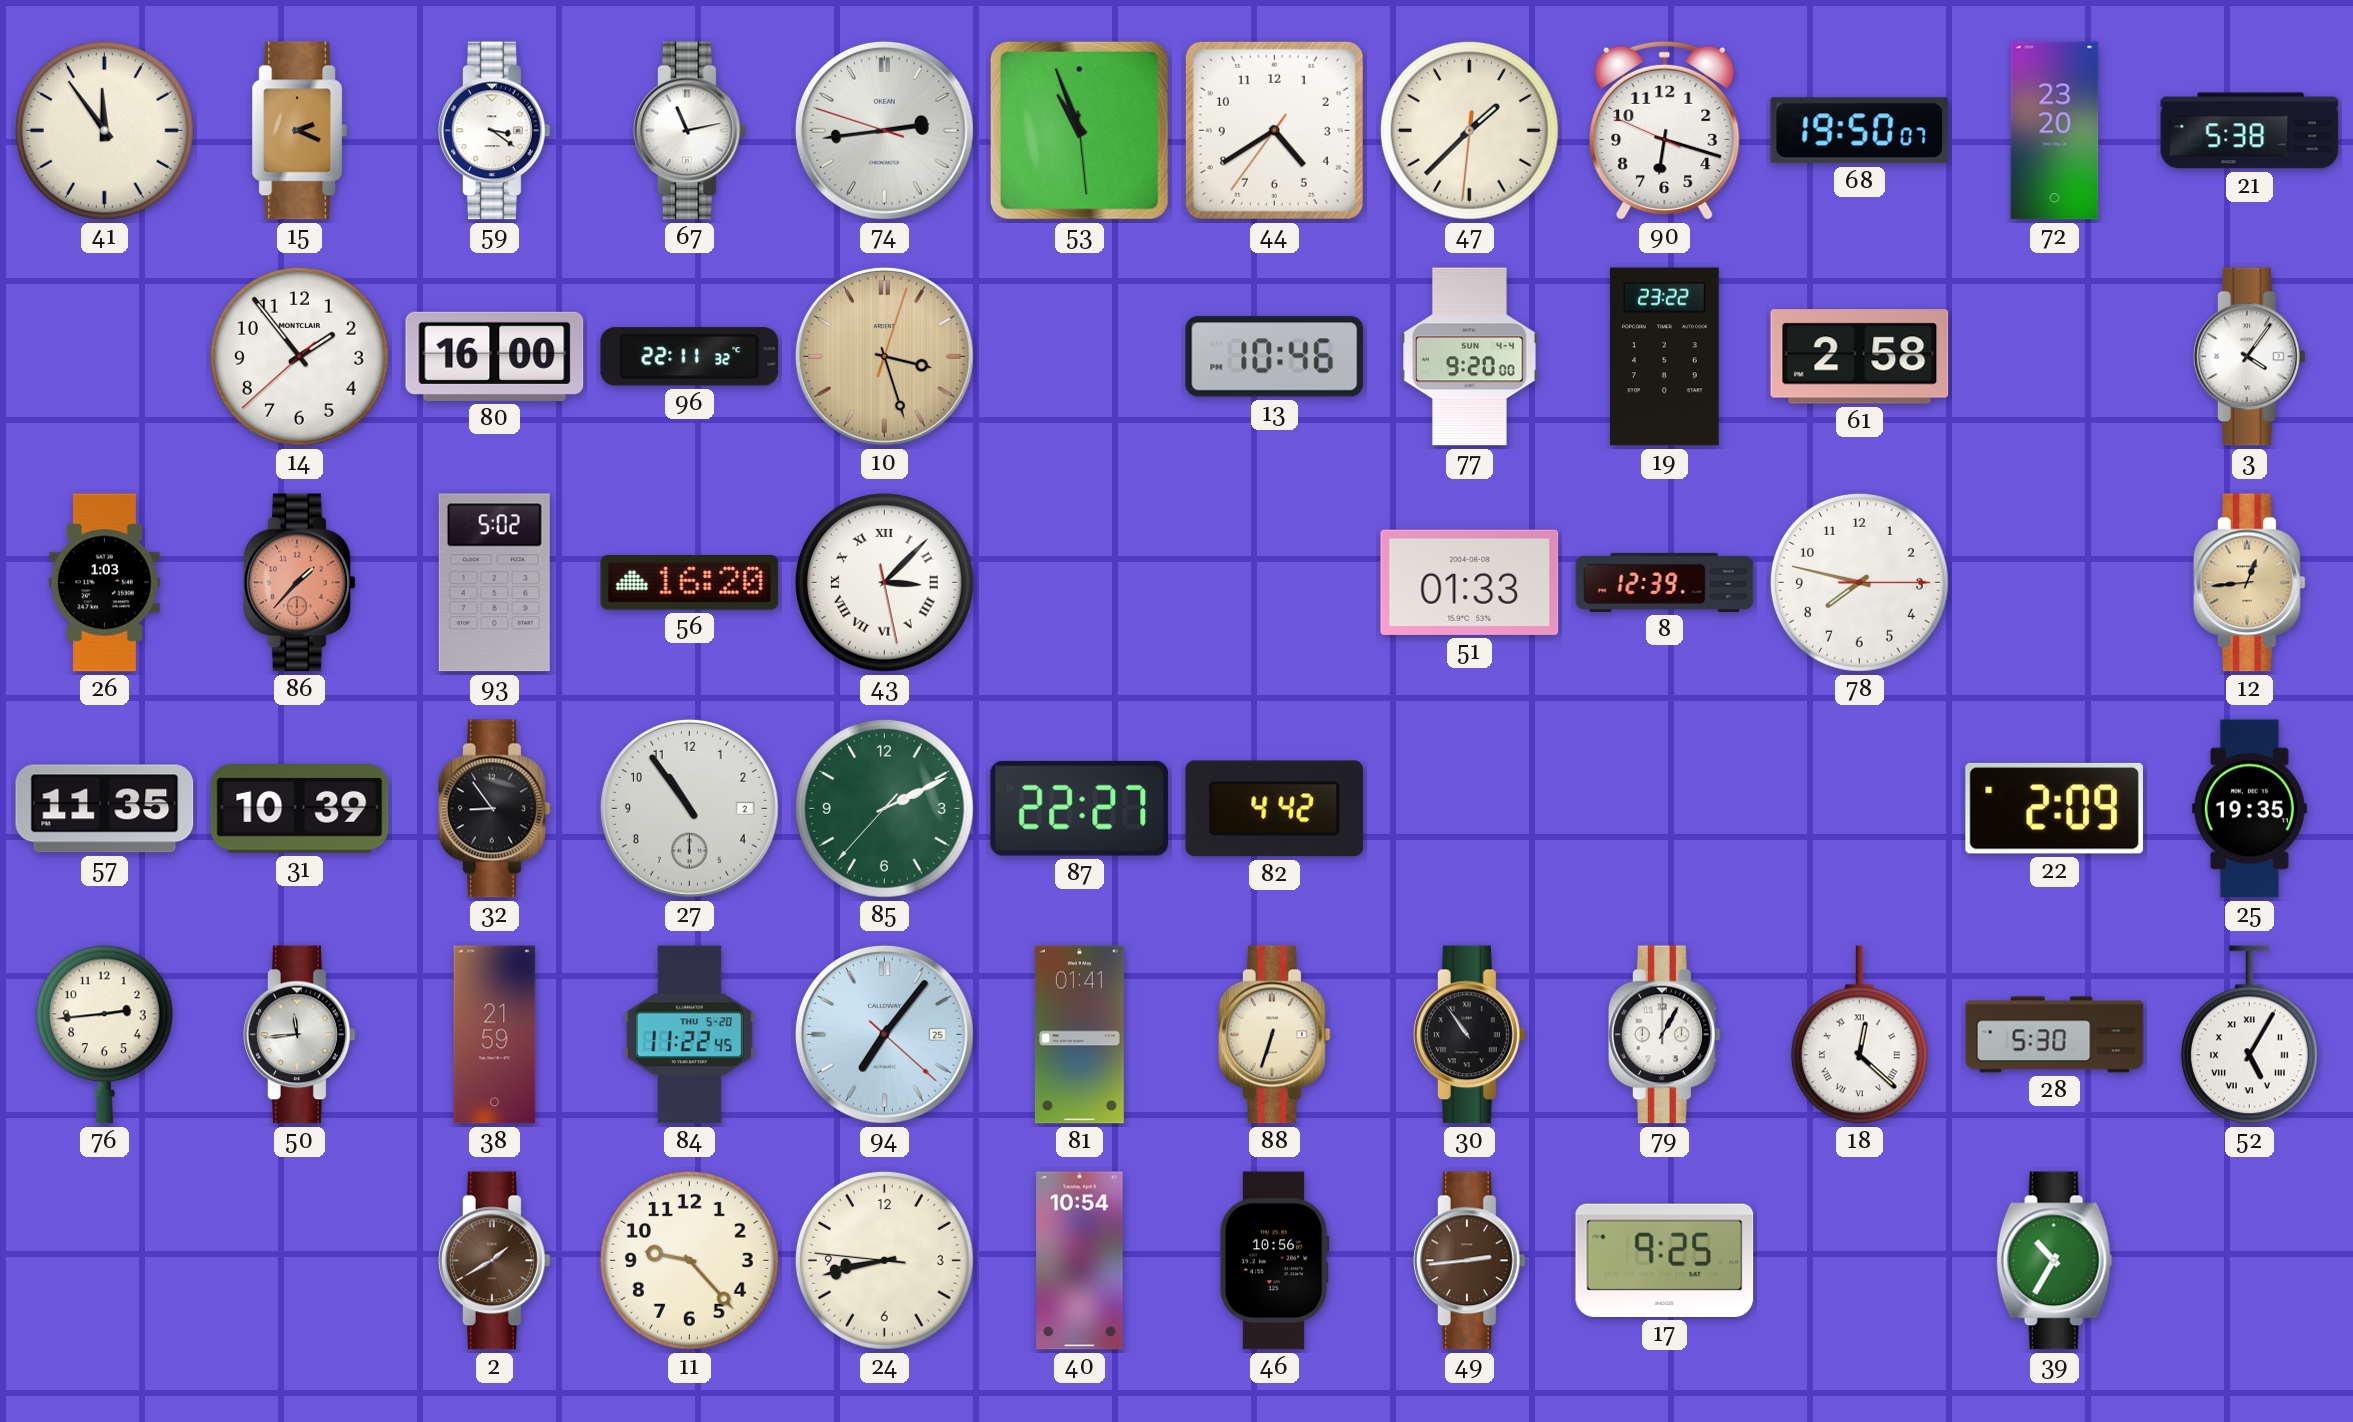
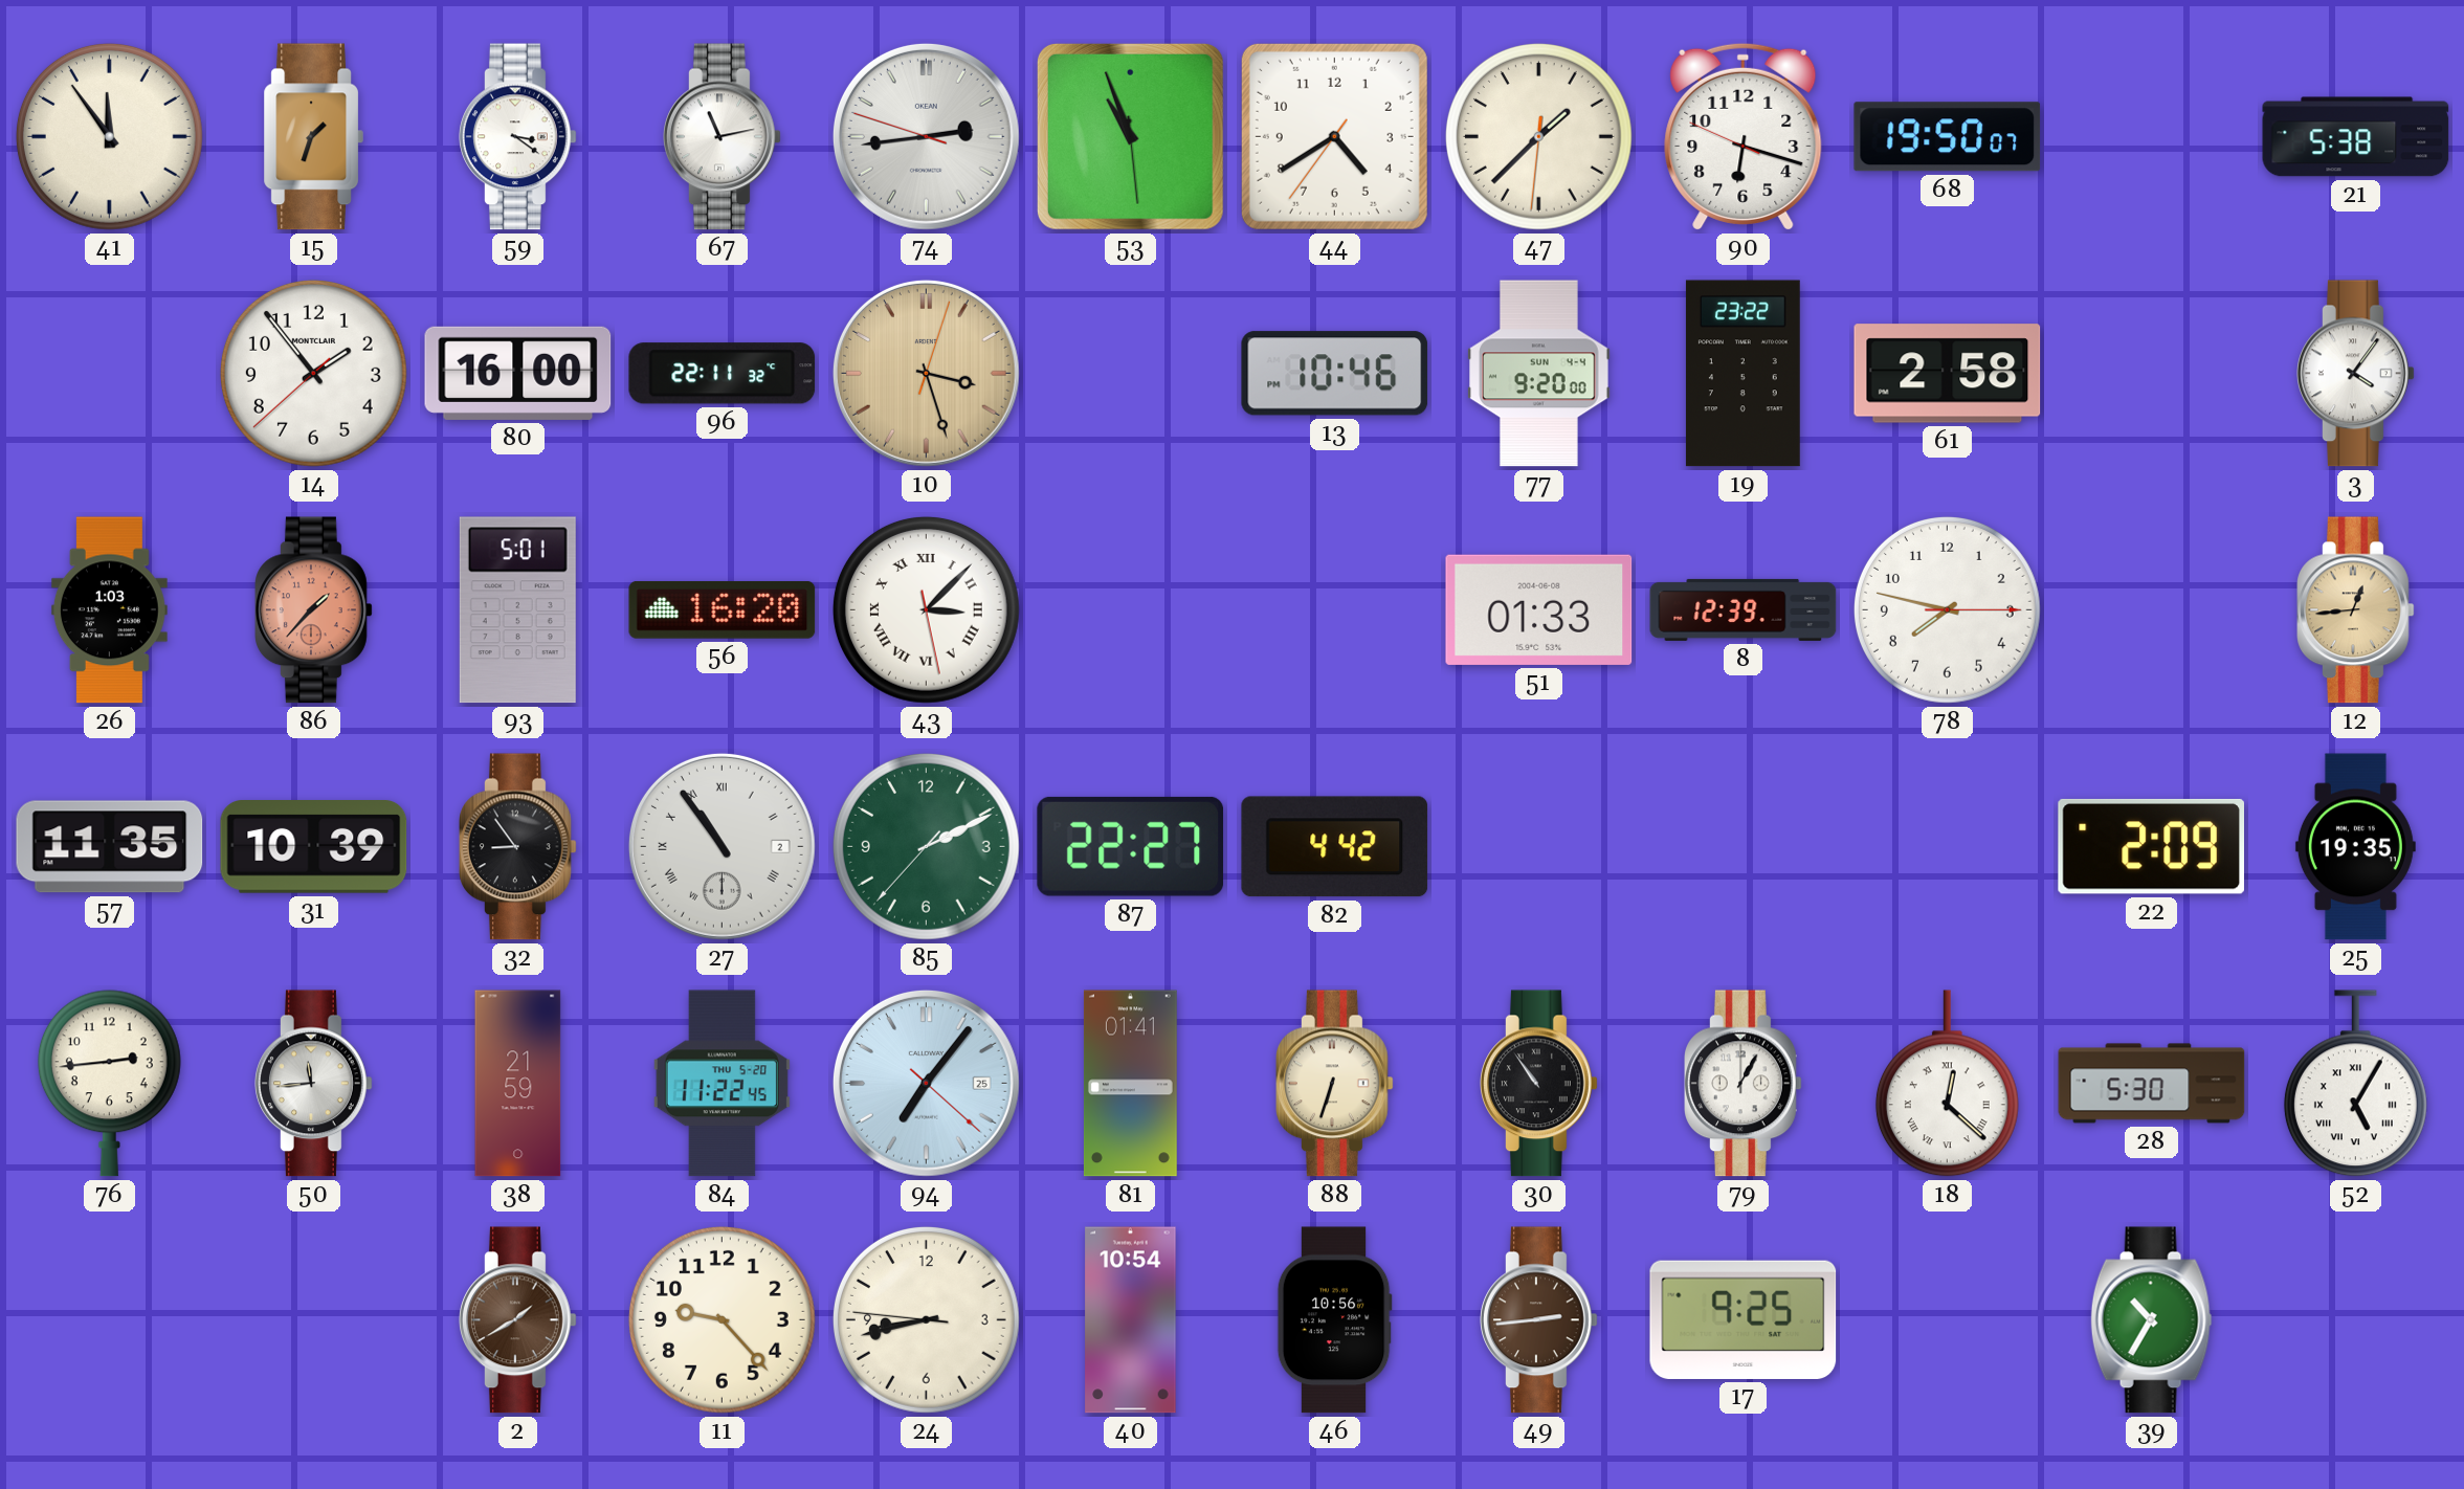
15: 2:19 -> 1:33
72: 23:20 -> none
93: 5:02 -> 5:01
27 numerals: Arabic -> Roman
